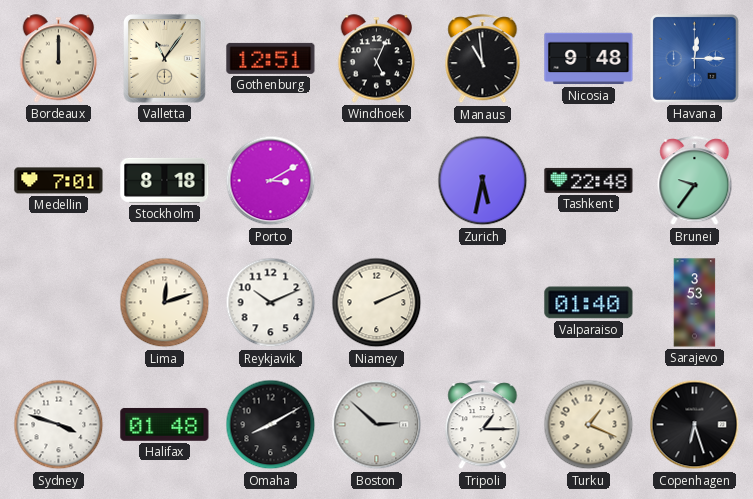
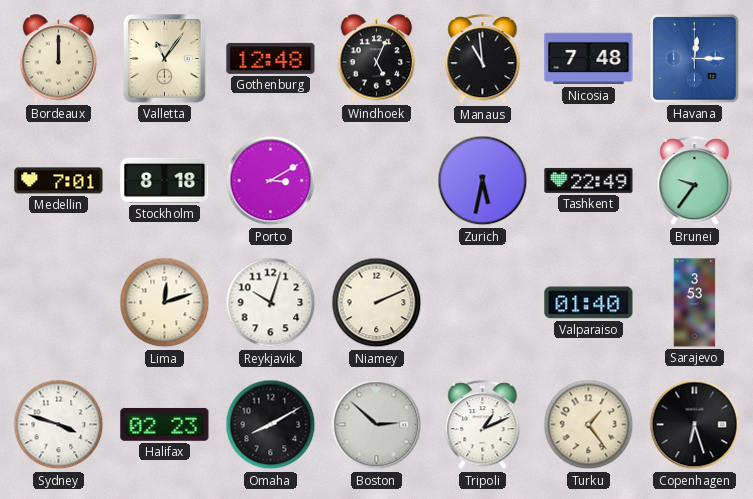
Gothenburg: 12:51 -> 12:48
Nicosia: 9:48 -> 7:48
Tashkent: 22:48 -> 22:49
Reykjavik: 10:11 -> 10:03
Halifax: 01:48 -> 02:23
Tripoli: 1:15 -> 1:11
Turku: 1:19 -> 1:24
